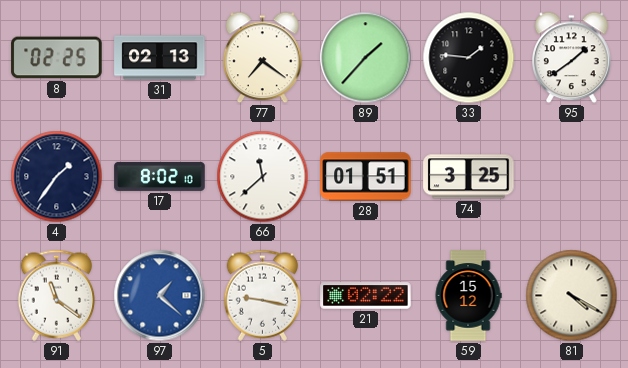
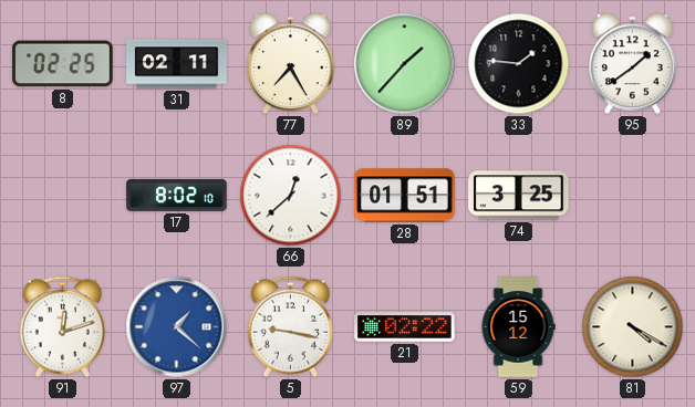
31: 02:13 -> 02:11
77: 7:21 -> 7:25
4: 1:36 -> none
66: 11:38 -> 12:38
91: 11:21 -> 12:12
